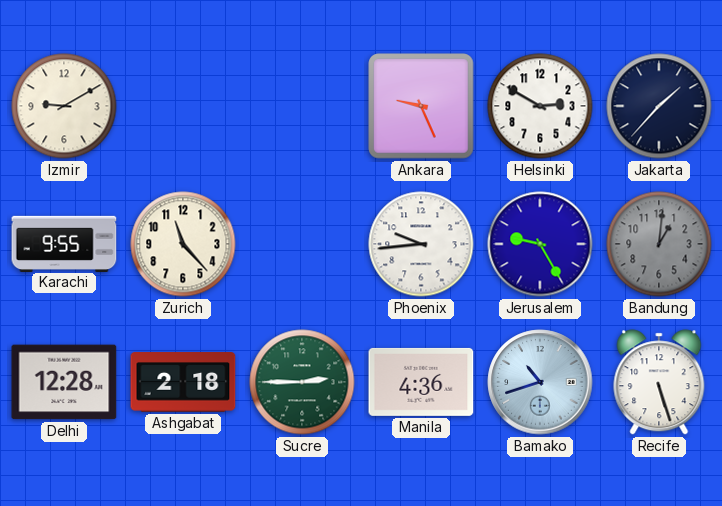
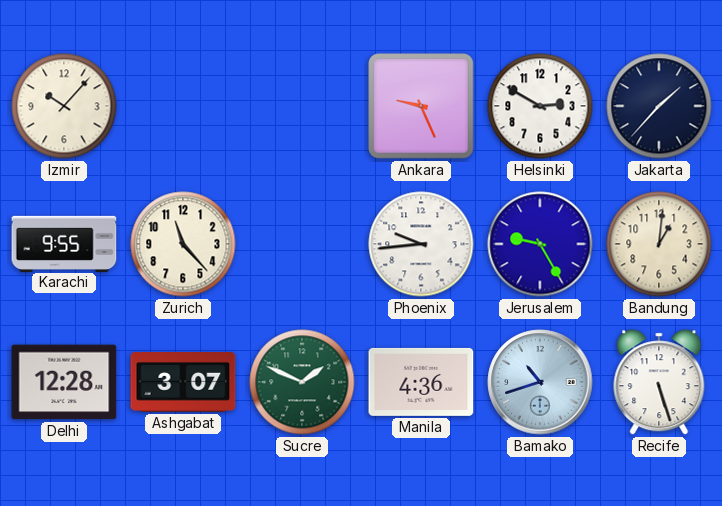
Izmir: 9:10 -> 10:07
Bandung dial: grey -> cream
Ashgabat: 2:18 -> 3:07
Sucre: 2:45 -> 1:49
